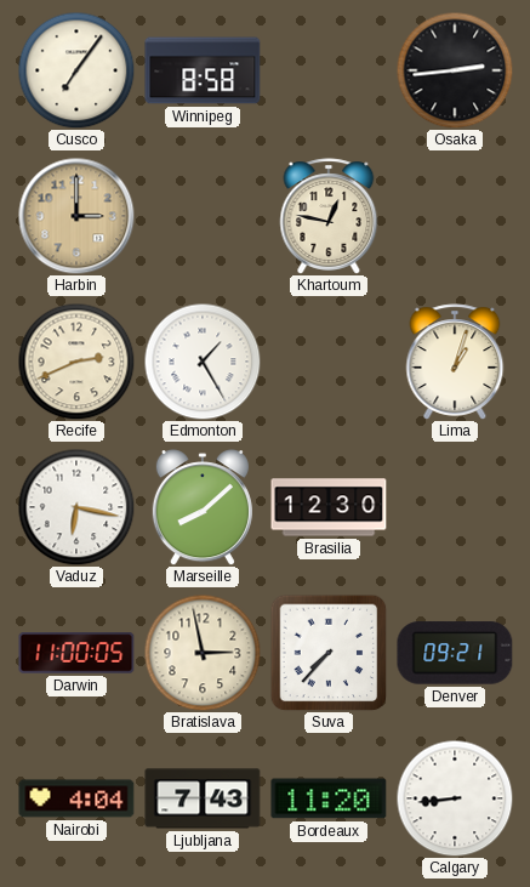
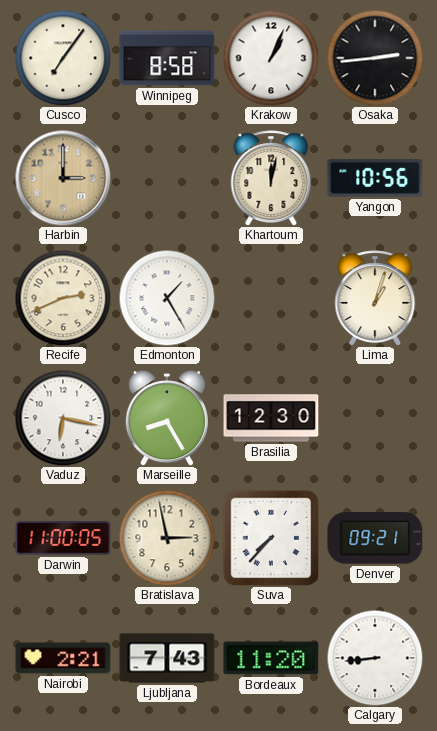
Krakow: none -> 1:04
Khartoum: 12:47 -> 12:02
Yangon: none -> 10:56
Marseille: 8:08 -> 8:25
Nairobi: 4:04 -> 2:21
